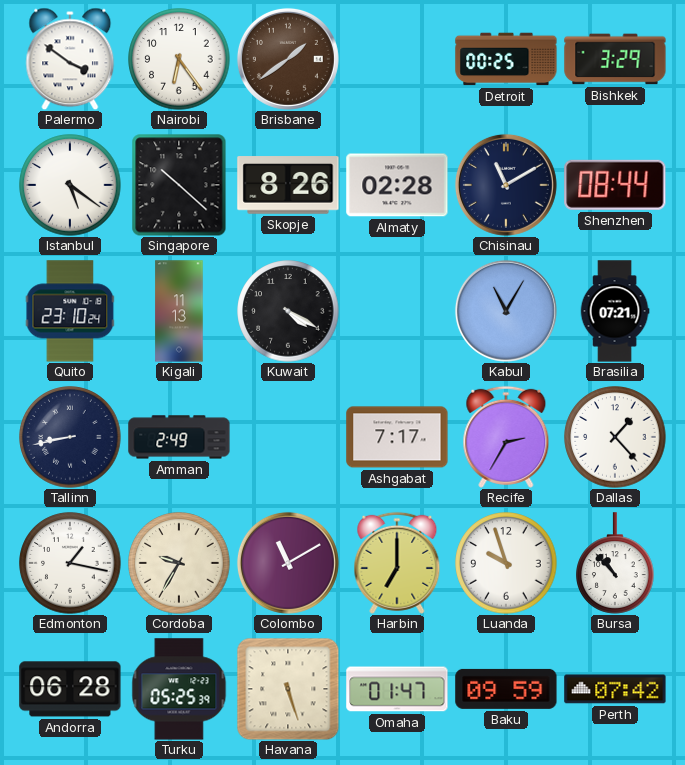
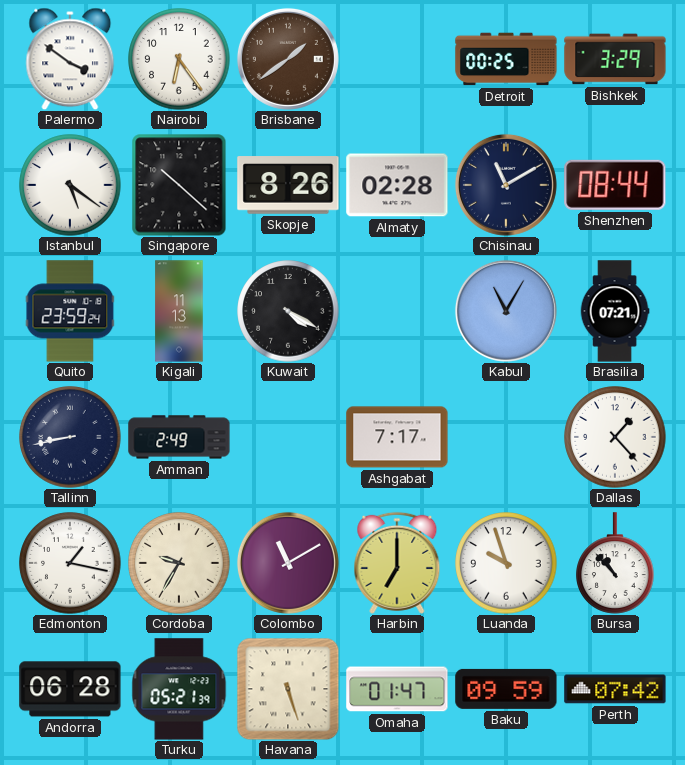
Quito: 23:10 -> 23:59
Recife: 2:35 -> none
Turku: 05:25 -> 05:21
